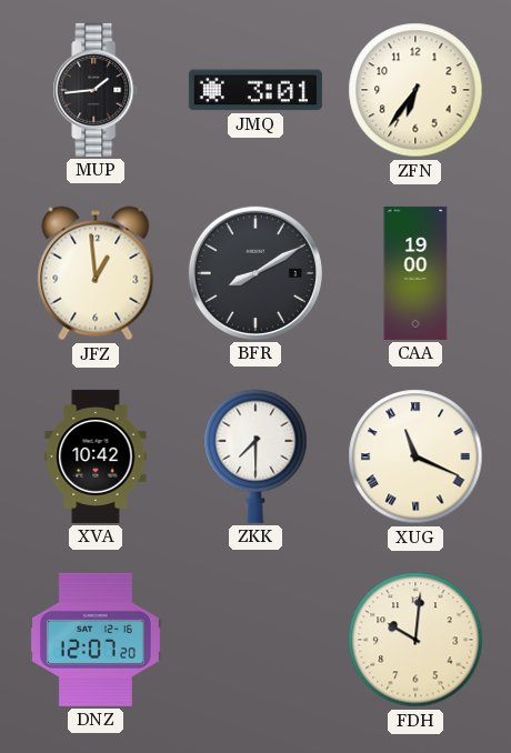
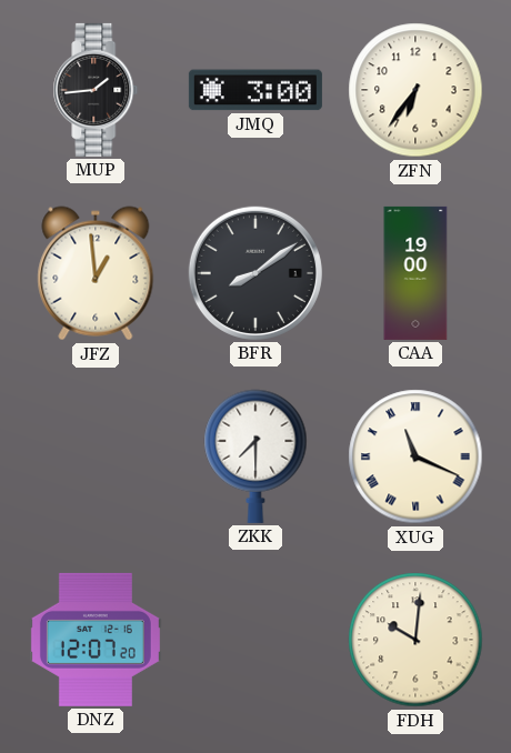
JMQ: 3:01 -> 3:00
BFR: 8:10 -> 8:09
XVA: 10:42 -> none
